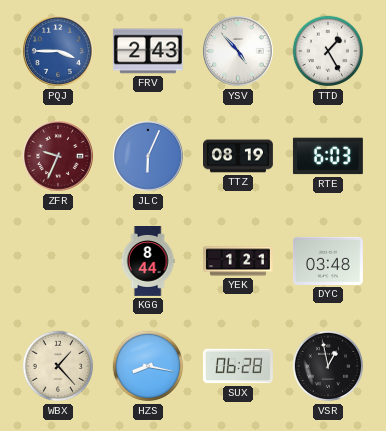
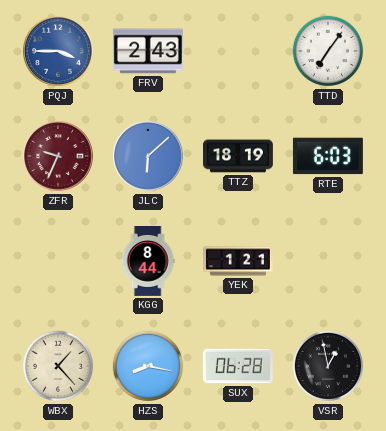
YSV: 4:53 -> none
TTD: 1:25 -> 7:06
JLC: 6:04 -> 6:08
TTZ: 08:19 -> 18:19
DYC: 03:48 -> none
